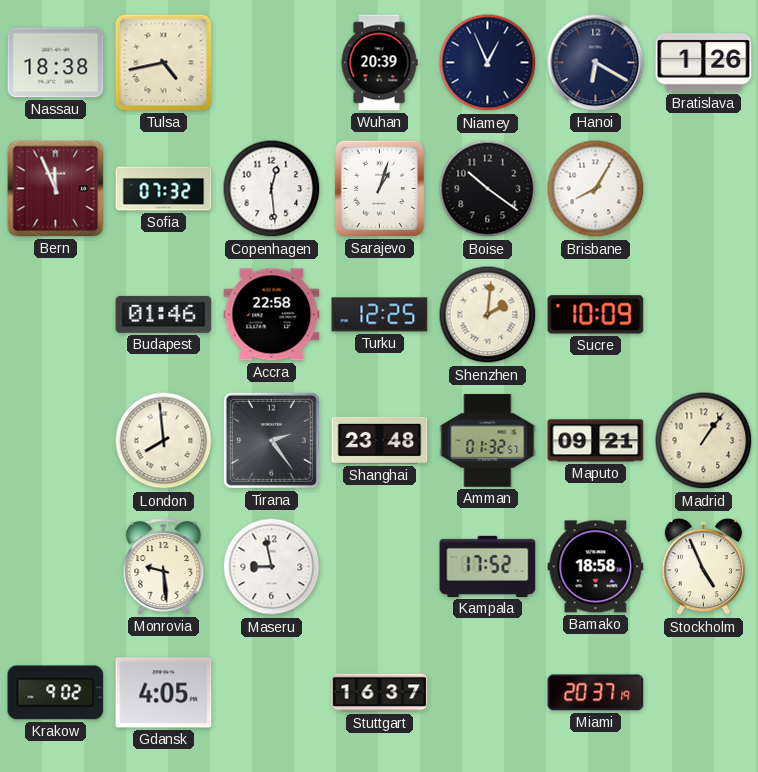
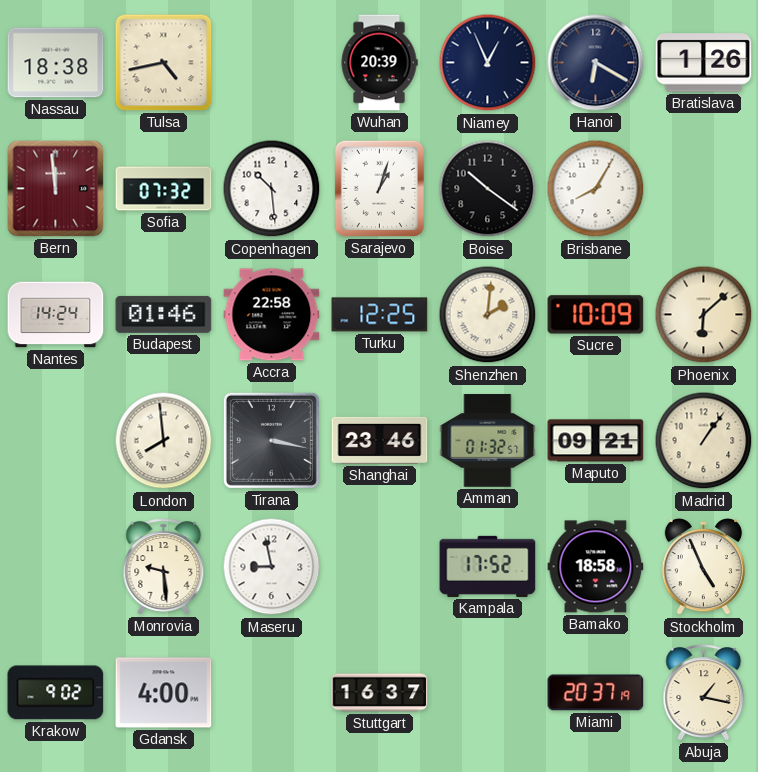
Bern: 11:56 -> 11:59
Copenhagen: 12:29 -> 10:29
Nantes: none -> 14:24
Phoenix: none -> 6:08
Tirana: 2:24 -> 3:17
Shanghai: 23:48 -> 23:46
Gdansk: 4:05 -> 4:00
Abuja: none -> 1:17
